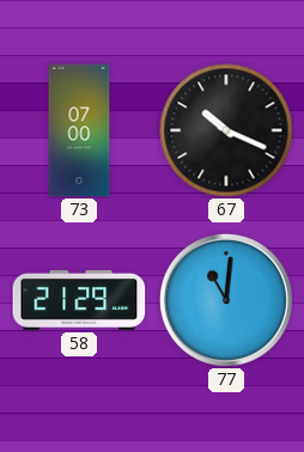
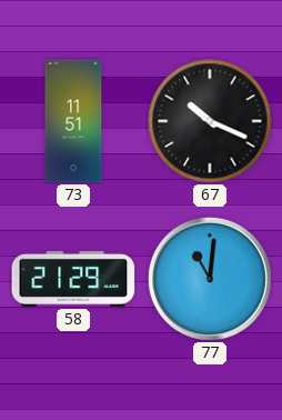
73: 07:00 -> 11:51
